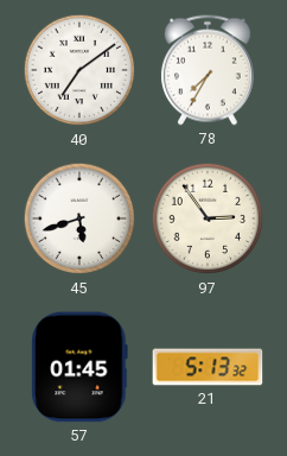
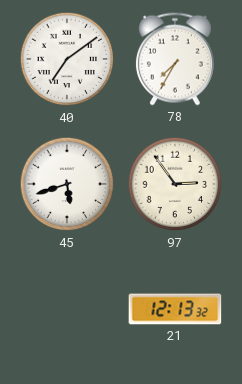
57: 01:45 -> none
21: 5:13 -> 12:13
